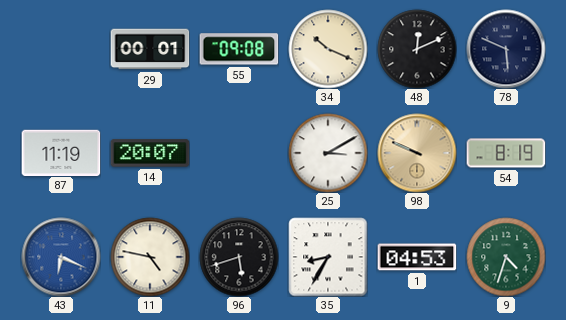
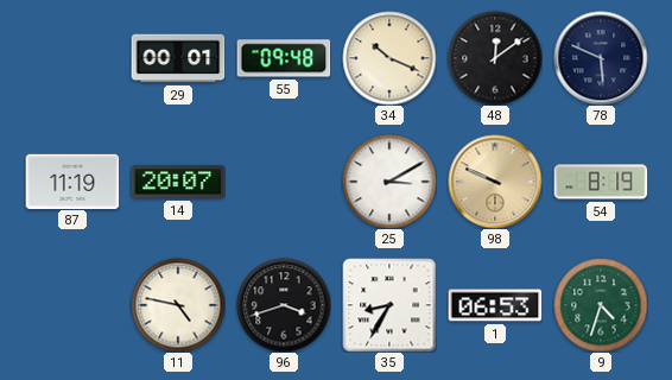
55: 09:08 -> 09:48
48: 12:11 -> 12:09
43: 6:19 -> none
96: 5:42 -> 3:42
1: 04:53 -> 06:53
